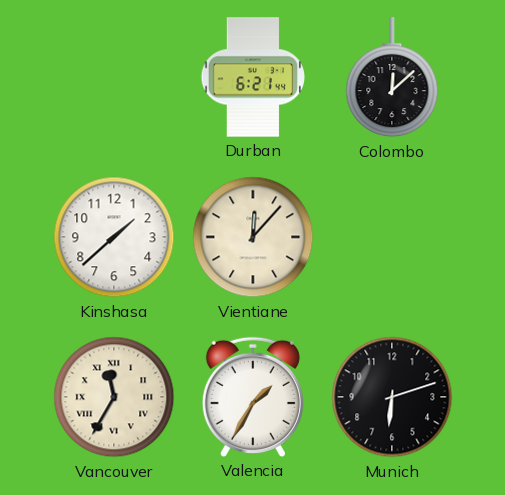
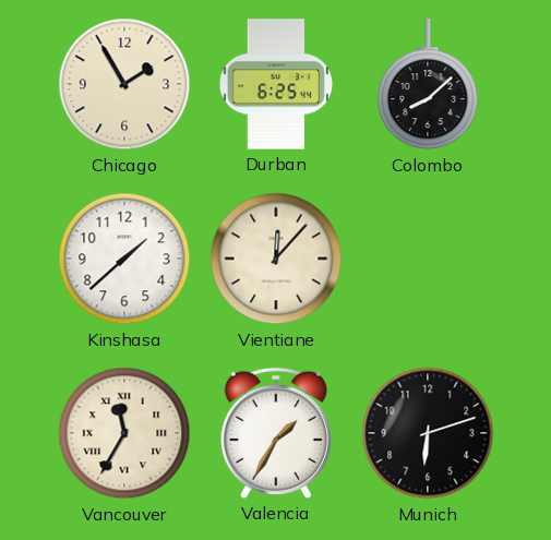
Chicago: none -> 1:55
Durban: 6:21 -> 6:25
Colombo: 12:08 -> 8:08
